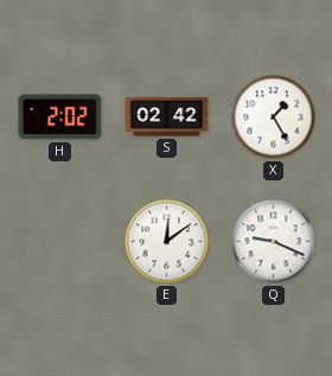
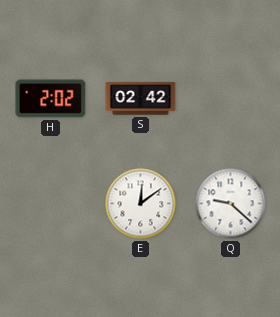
X: 1:25 -> none
Q: 9:19 -> 9:22
